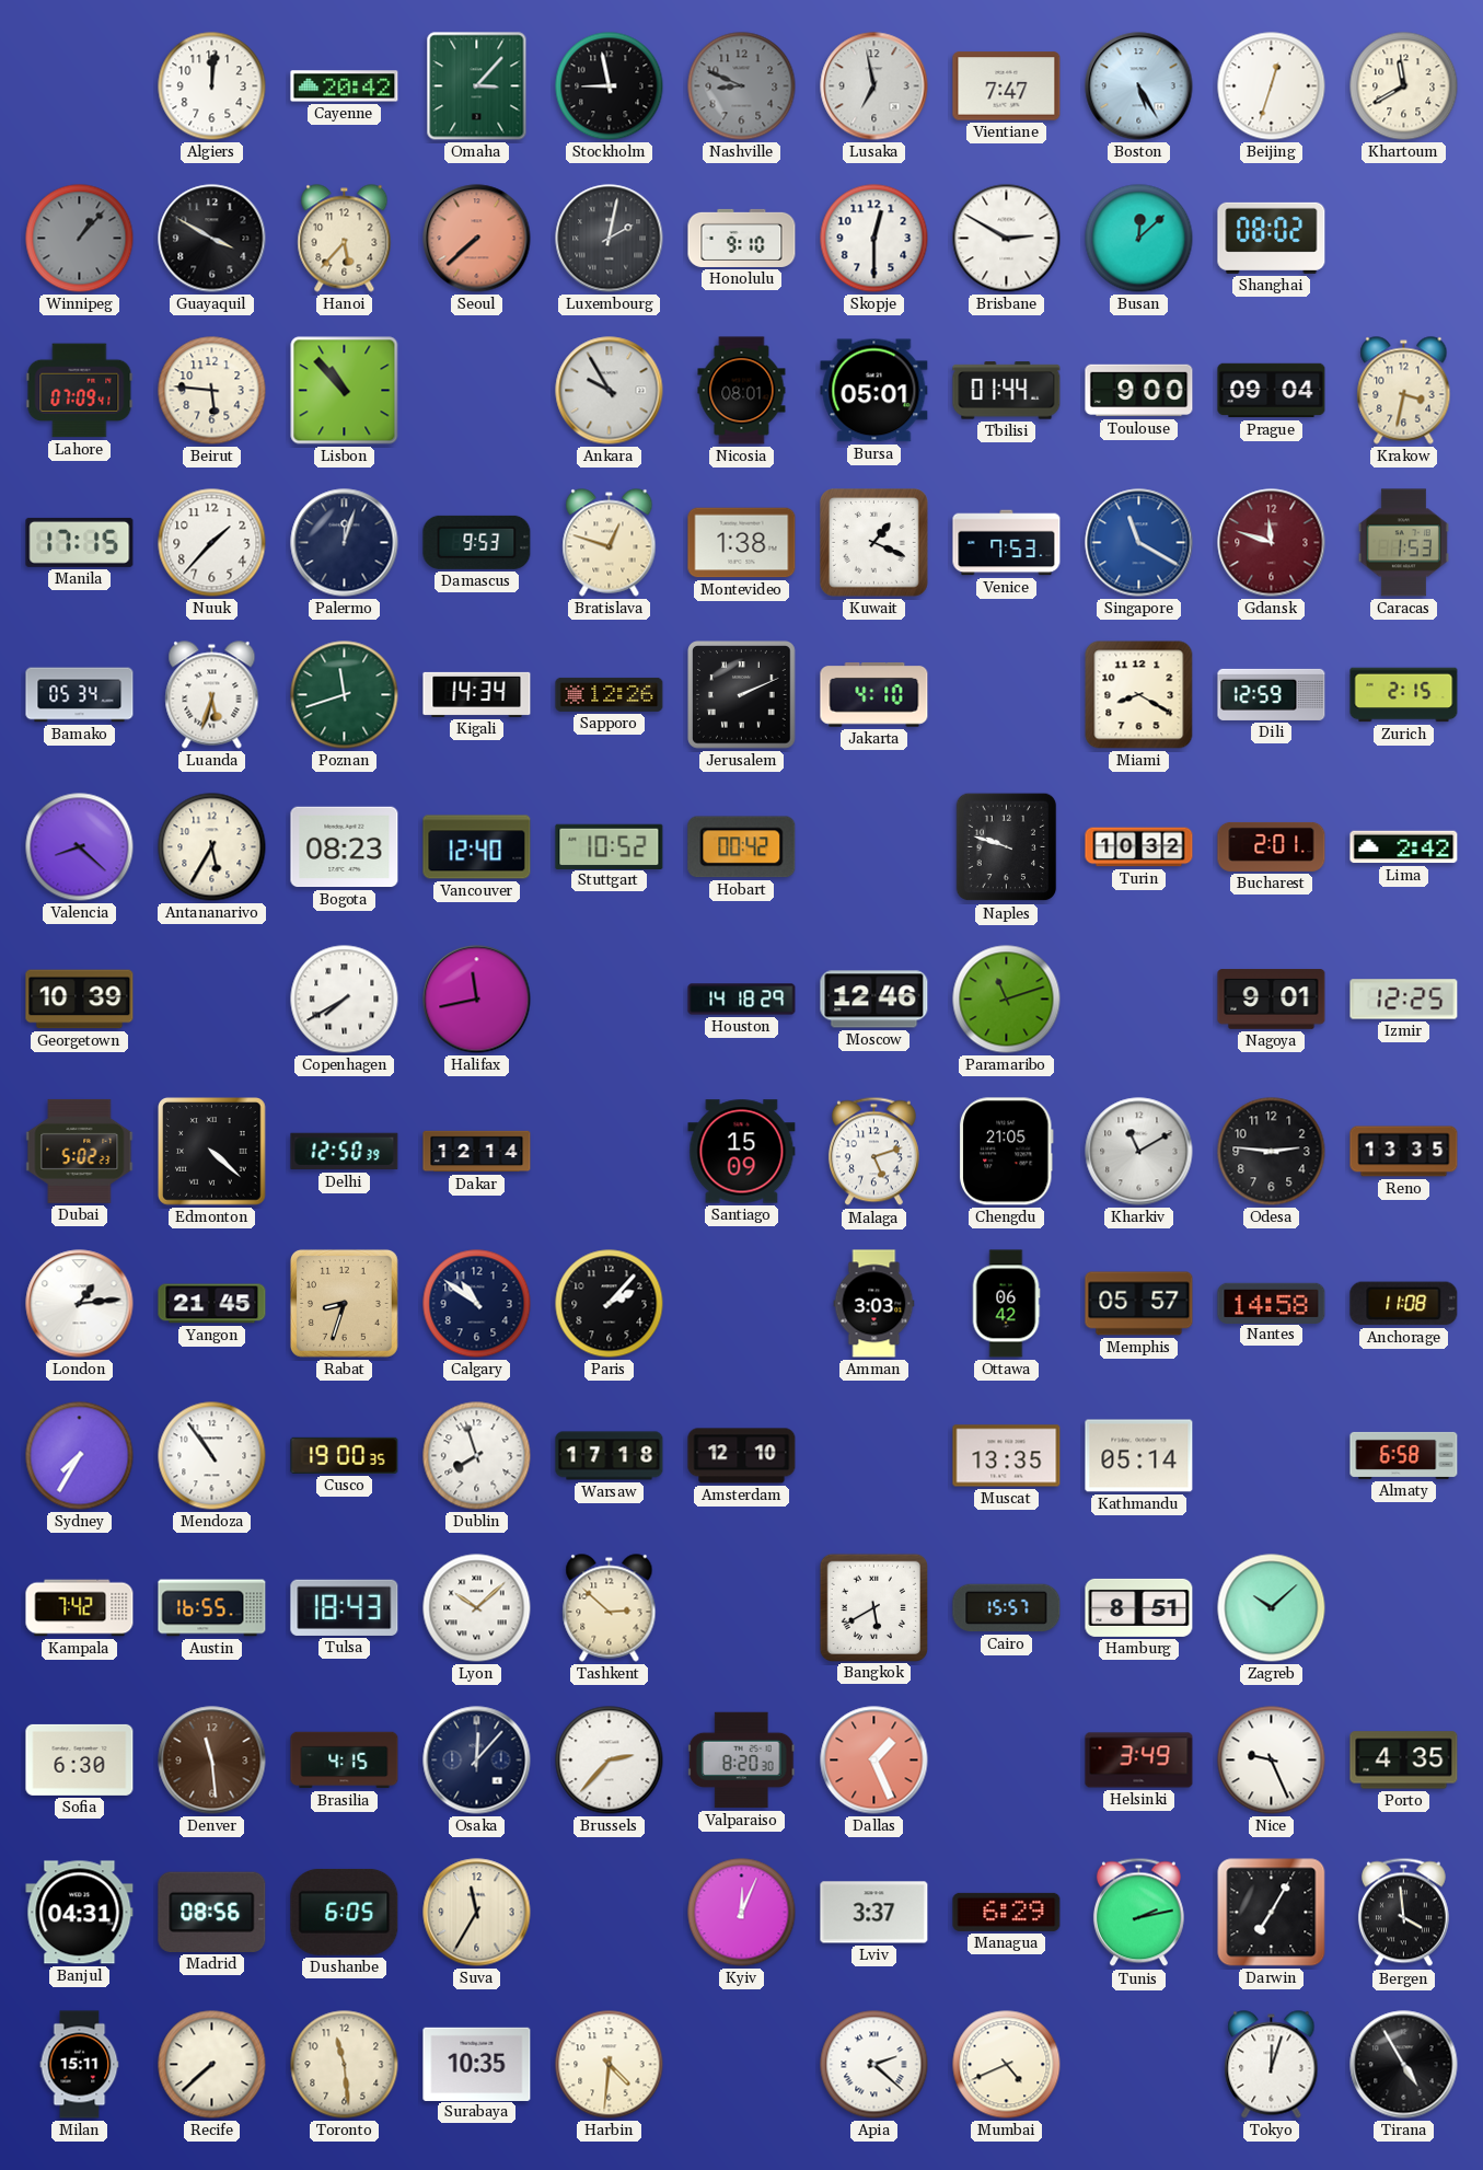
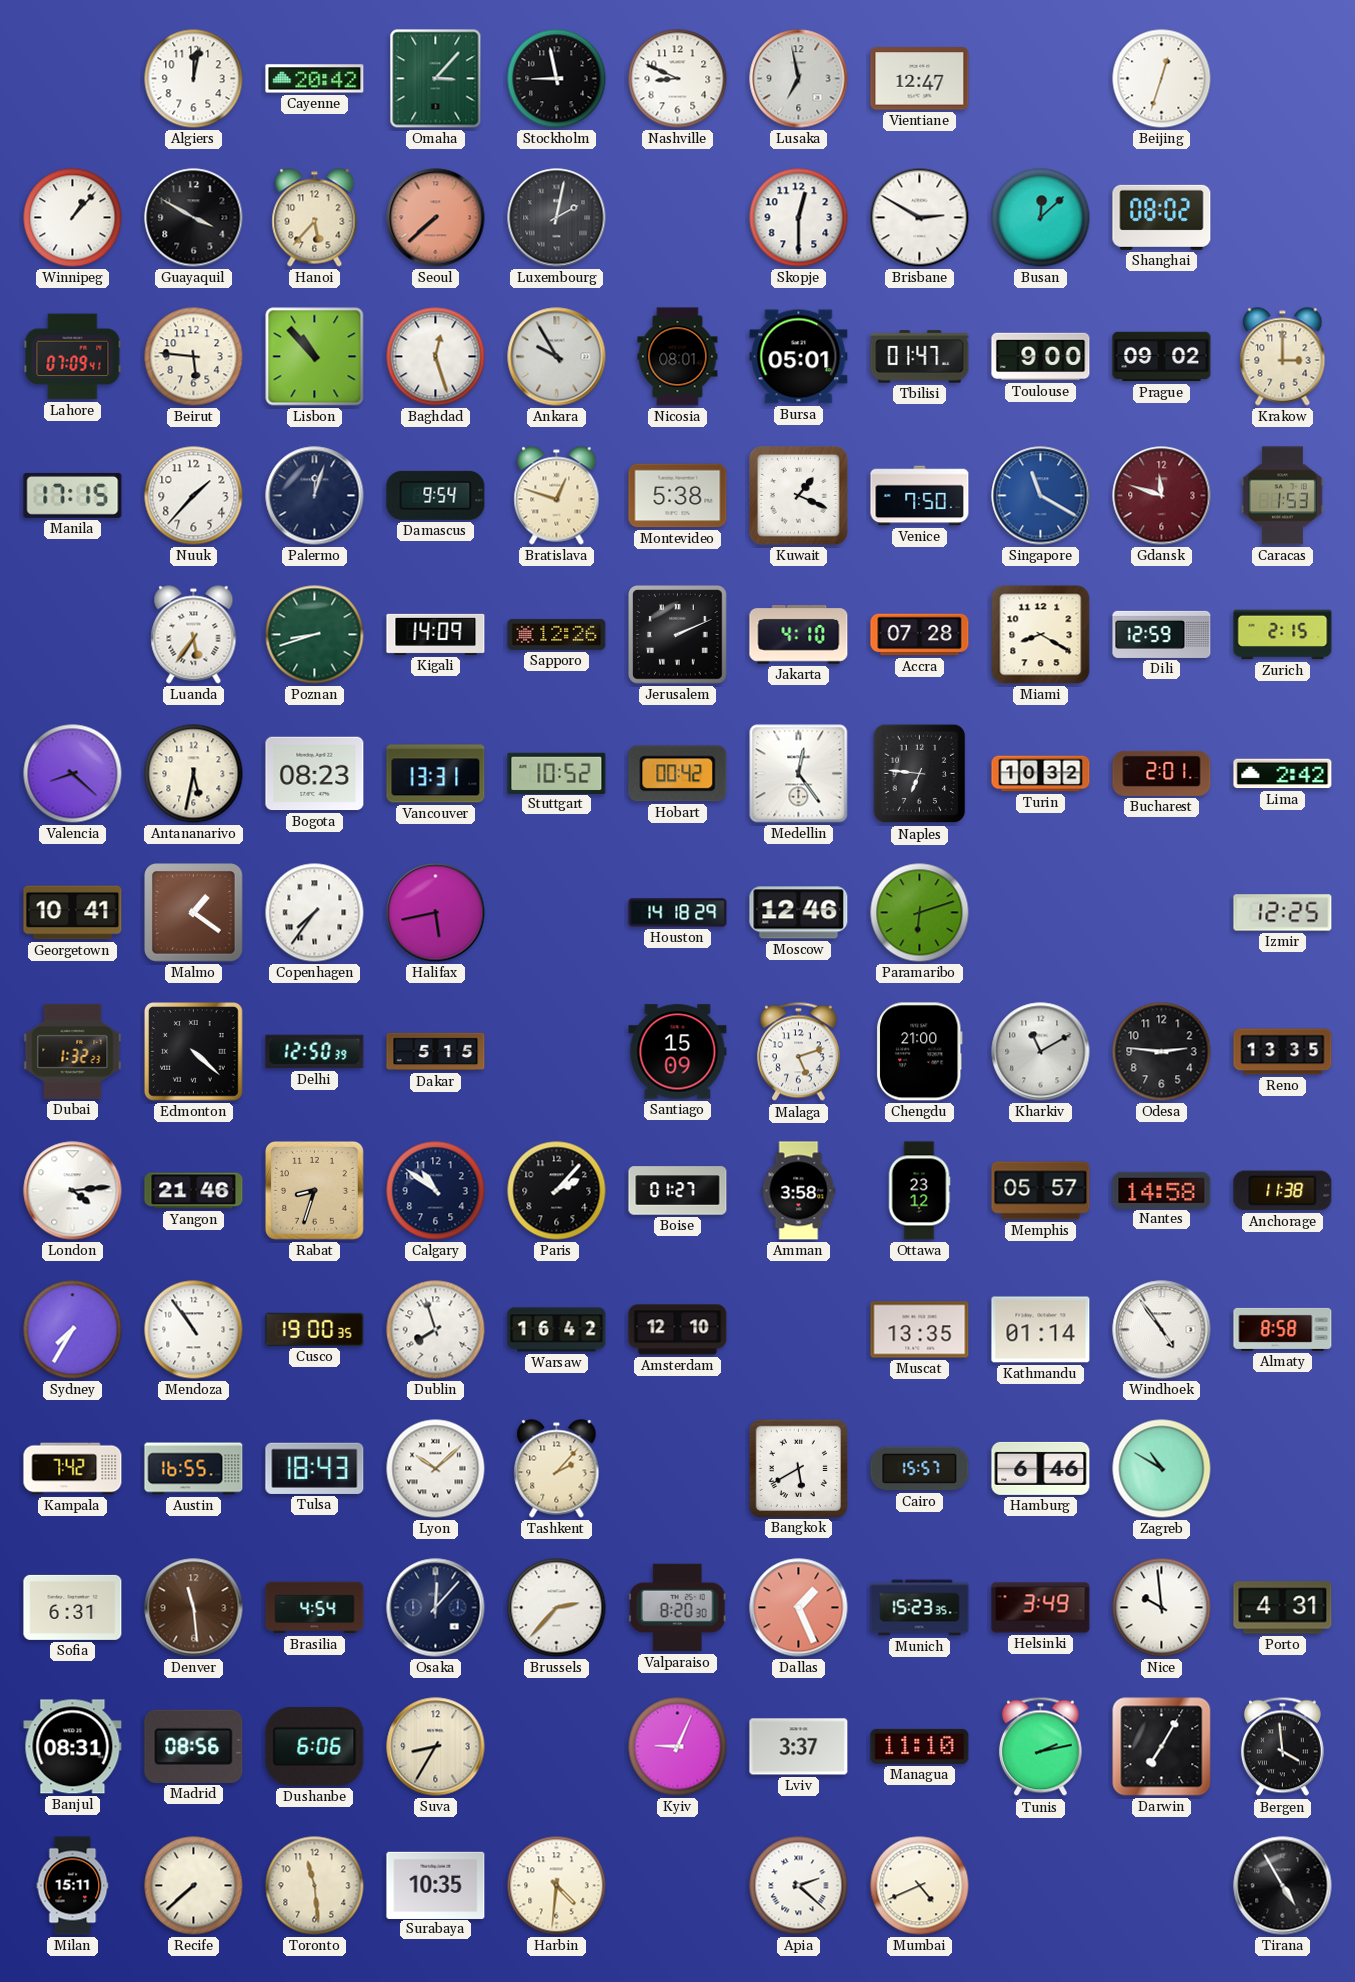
Algiers: 12:01 -> 12:02
Nashville dial: grey -> white
Vientiane: 7:47 -> 12:47
Boston: 5:25 -> none
Khartoum: 11:40 -> none
Winnipeg dial: grey -> white
Honolulu: 9:10 -> none
Baghdad: none -> 12:27
Tbilisi: 01:44 -> 01:47
Prague: 09:04 -> 09:02
Krakow: 3:32 -> 3:00
Damascus: 9:53 -> 9:54
Montevideo: 1:38 -> 5:38
Venice: 7:53 -> 7:50
Bamako: 05:34 -> none
Luanda: 5:33 -> 5:36
Poznan: 11:42 -> 8:42
Kigali: 14:34 -> 14:09
Accra: none -> 07:28
Antananarivo: 5:35 -> 5:32
Vancouver: 12:40 -> 13:31
Medellin: none -> 12:24
Naples: 9:48 -> 6:46
Georgetown: 10:39 -> 10:41
Malmo: none -> 1:21
Copenhagen: 7:40 -> 7:36
Halifax: 11:43 -> 5:43
Paramaribo: 11:12 -> 6:12
Nagoya: 9:01 -> none
Dubai: 5:02 -> 1:32
Dakar: 12:14 -> 5:15
Chengdu: 21:05 -> 21:00
London: 1:14 -> 4:14
Yangon: 21:45 -> 21:46
Boise: none -> 01:27
Amman: 3:03 -> 3:58
Ottawa: 06:42 -> 23:12
Anchorage: 11:08 -> 11:38
Warsaw: 17:18 -> 16:42
Kathmandu: 05:14 -> 01:14
Windhoek: none -> 4:54
Almaty: 6:58 -> 8:58
Tashkent: 2:52 -> 2:07
Hamburg: 8:51 -> 6:46
Zagreb: 10:08 -> 10:50
Sofia: 6:30 -> 6:31
Brasilia: 4:15 -> 4:54
Munich: none -> 15:23
Nice: 9:26 -> 9:59
Porto: 4:35 -> 4:31
Banjul: 04:31 -> 08:31
Dushanbe: 6:05 -> 6:06
Suva: 11:35 -> 8:35
Kyiv: 12:04 -> 9:04
Managua: 6:29 -> 11:10
Tokyo: 12:03 -> none
